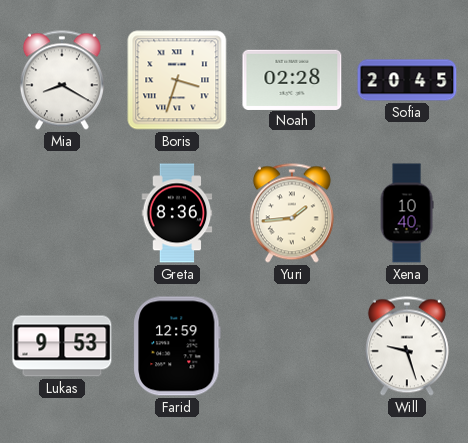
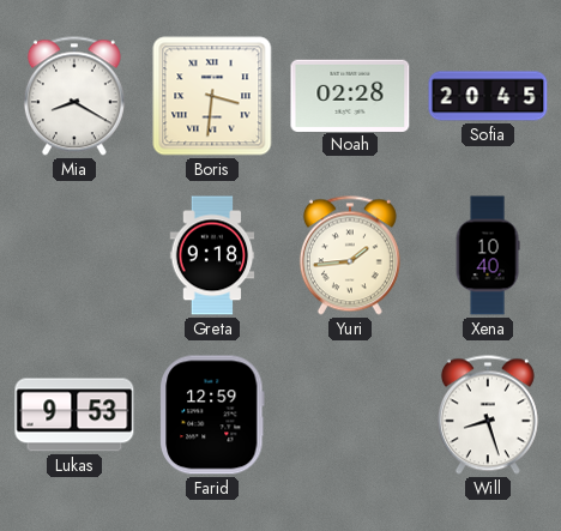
Boris: 3:33 -> 3:31
Greta: 8:36 -> 9:18
Will: 9:27 -> 8:27
